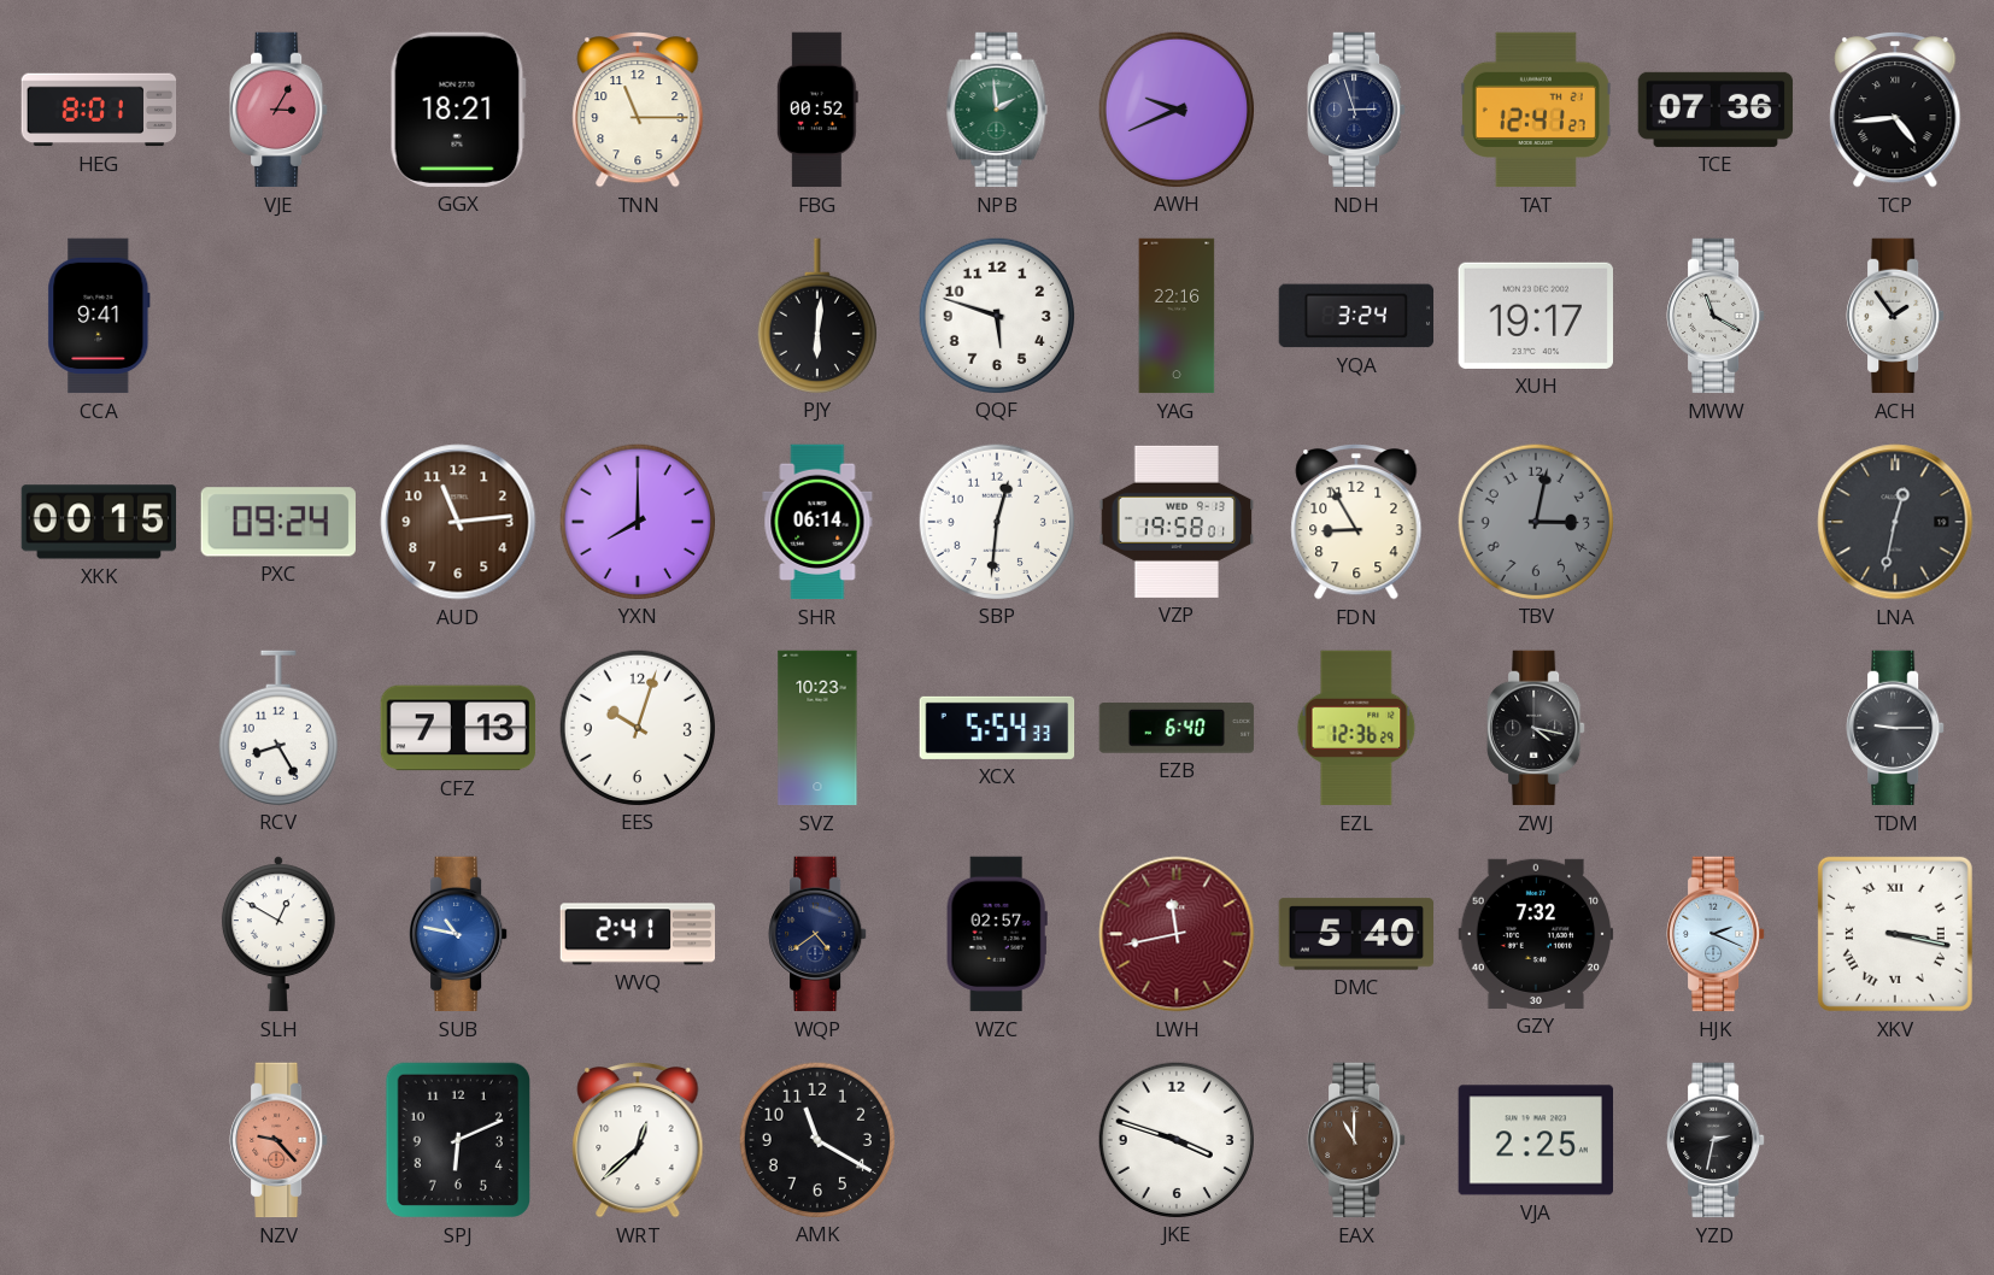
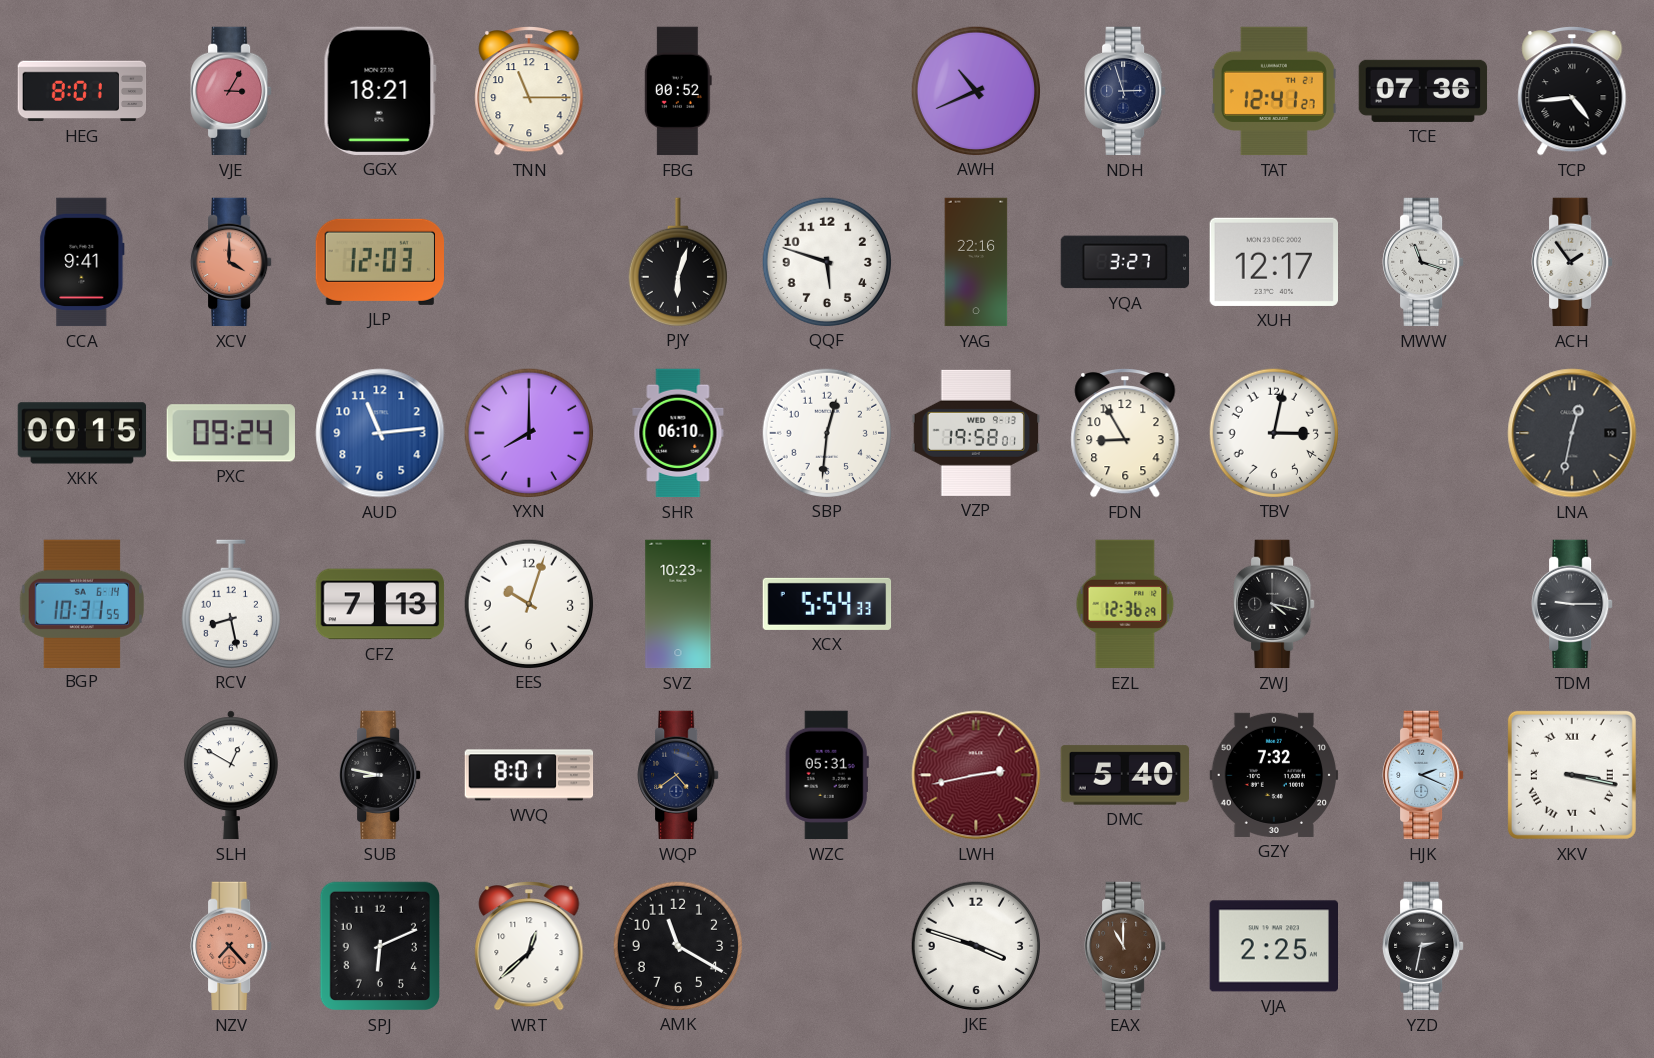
NPB: 1:59 -> none
AWH: 9:41 -> 10:41
XCV: none -> 4:00
JLP: none -> 12:03
PJY: 6:01 -> 6:03
YQA: 3:24 -> 3:27
XUH: 19:17 -> 12:17
MWW: 11:20 -> 11:18
AUD dial: brown -> blue
SHR: 06:14 -> 06:10
TBV dial: grey -> white
BGP: none -> 10:31
RCV: 8:25 -> 8:28
EZB: 6:40 -> none
SUB: 10:47 -> 8:47
SUB dial: blue -> black
WVQ: 2:41 -> 8:01
WZC: 02:57 -> 05:31
LWH: 11:43 -> 2:43
NZV: 9:23 -> 7:23
